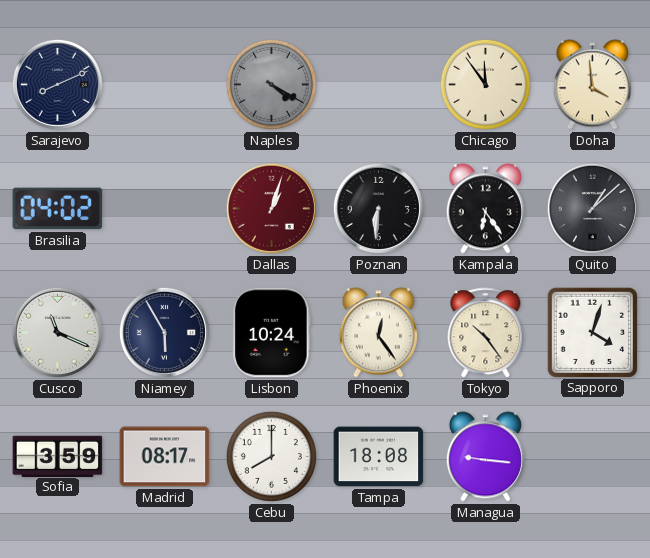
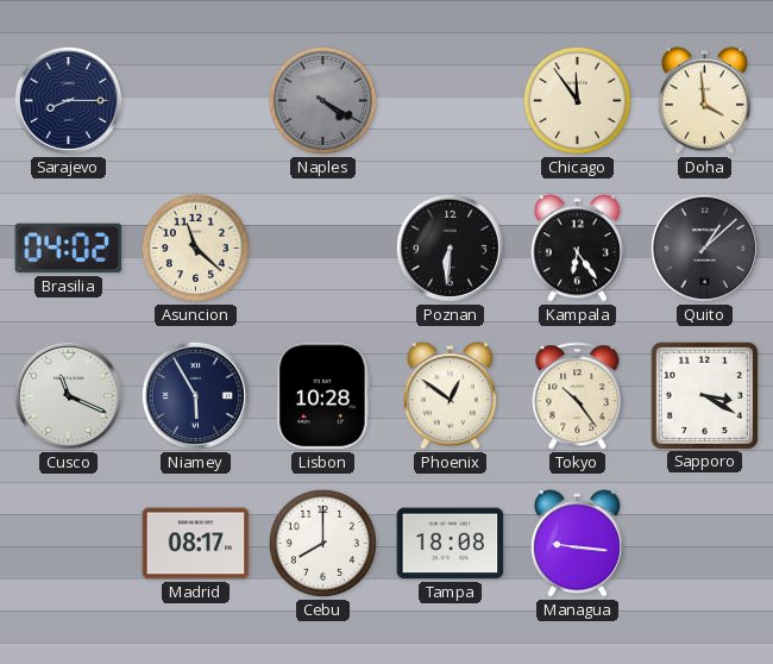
Sarajevo: 8:11 -> 8:15
Asuncion: none -> 11:22
Dallas: 1:03 -> none
Lisbon: 10:24 -> 10:28
Phoenix: 12:24 -> 12:51
Sapporo: 4:03 -> 3:20
Sofia: 3:59 -> none
